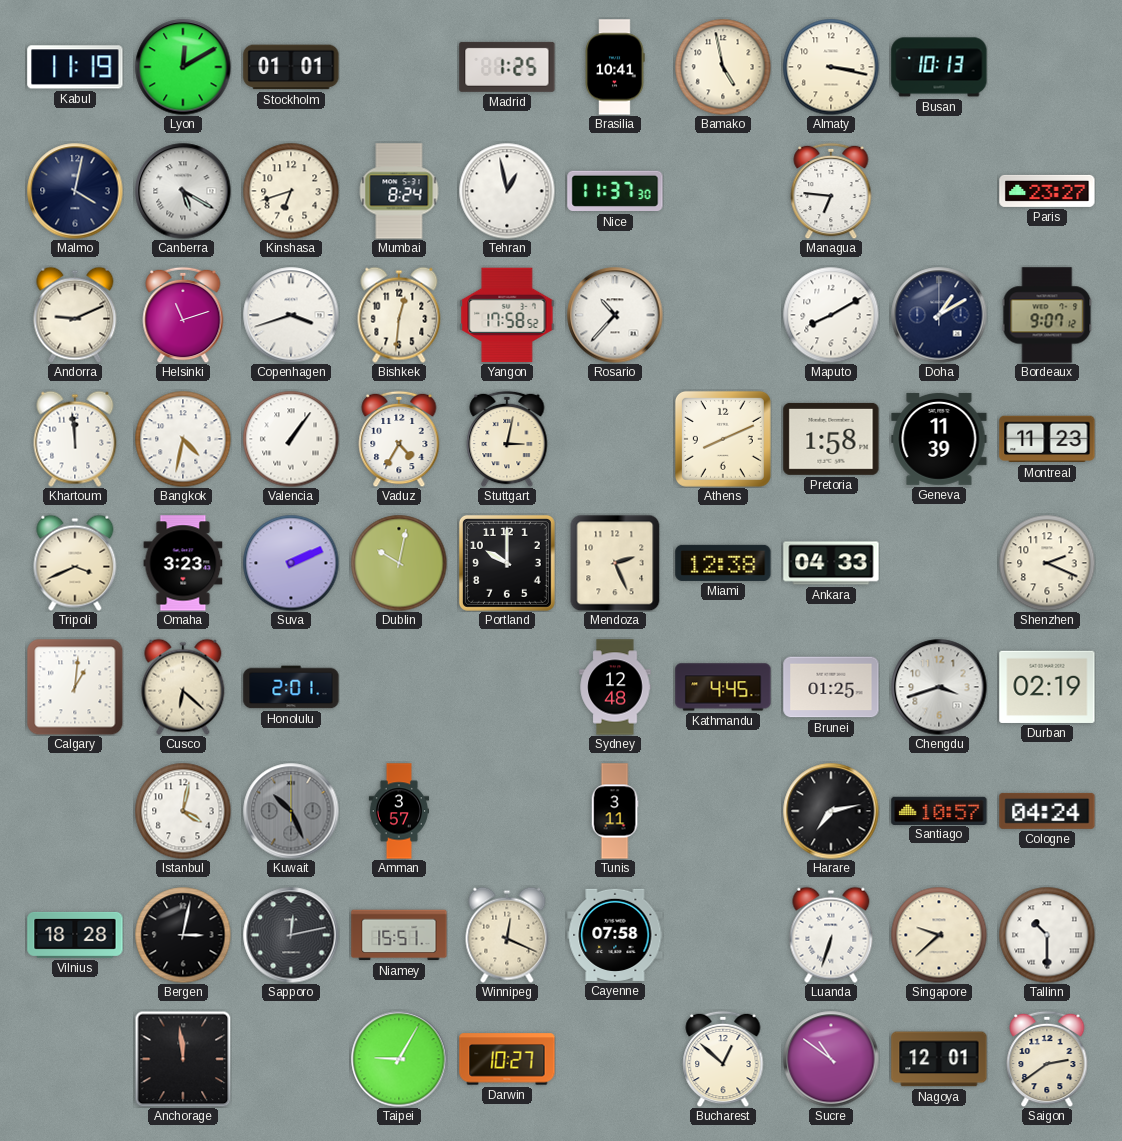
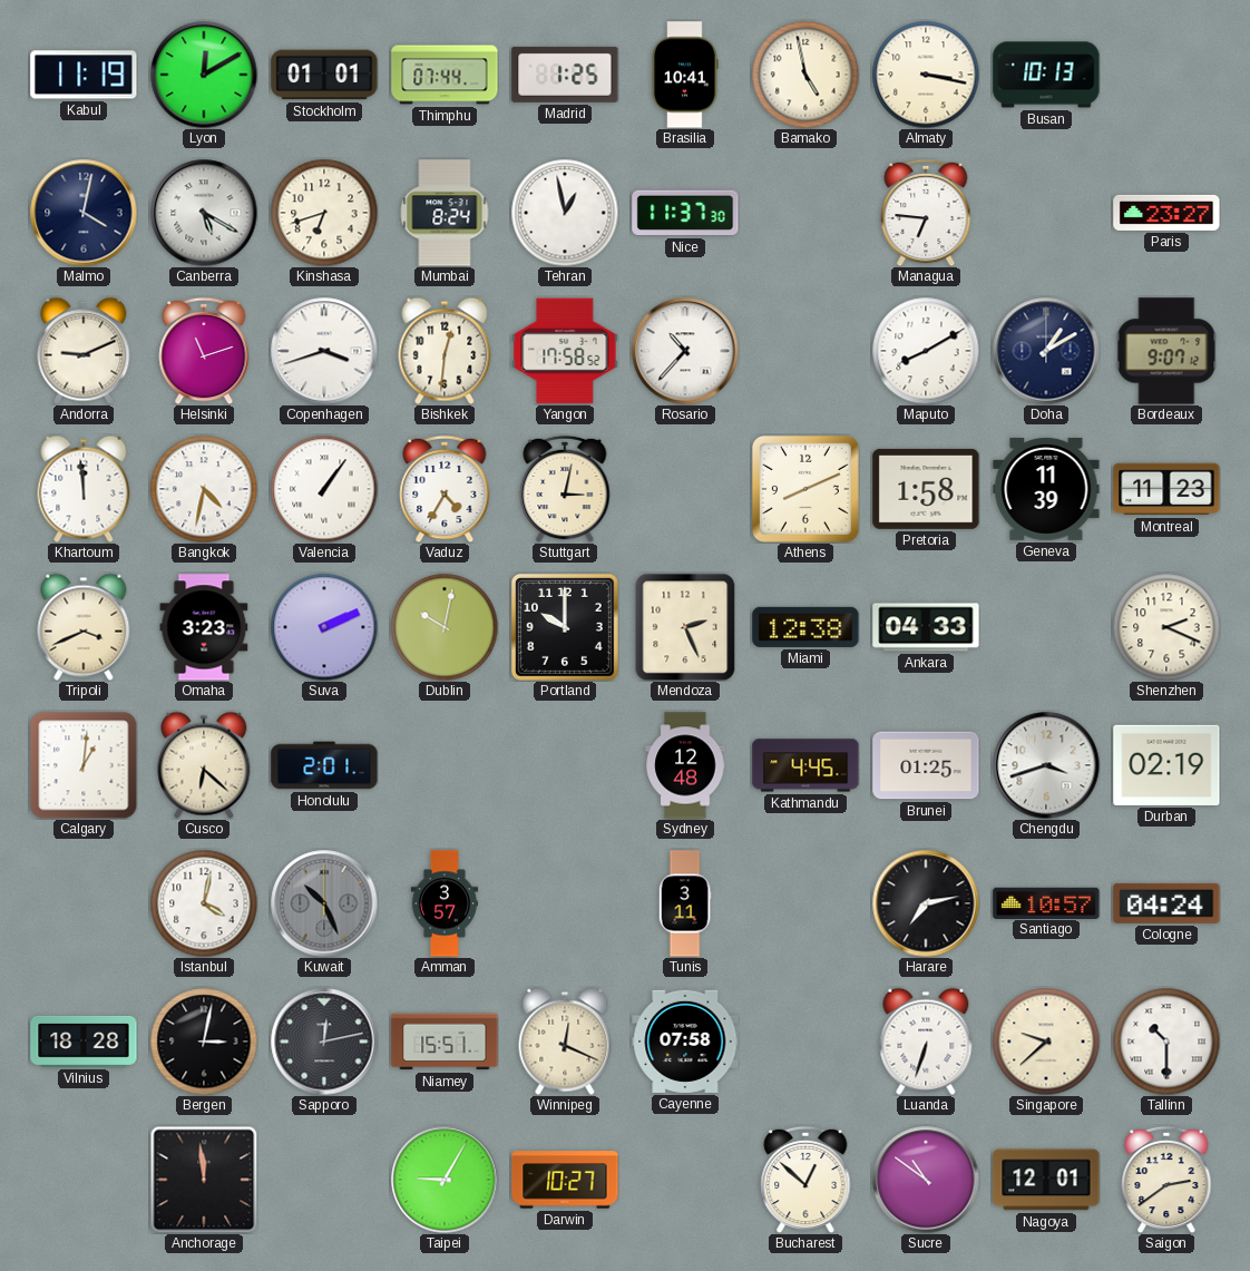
Thimphu: none -> 07:44
